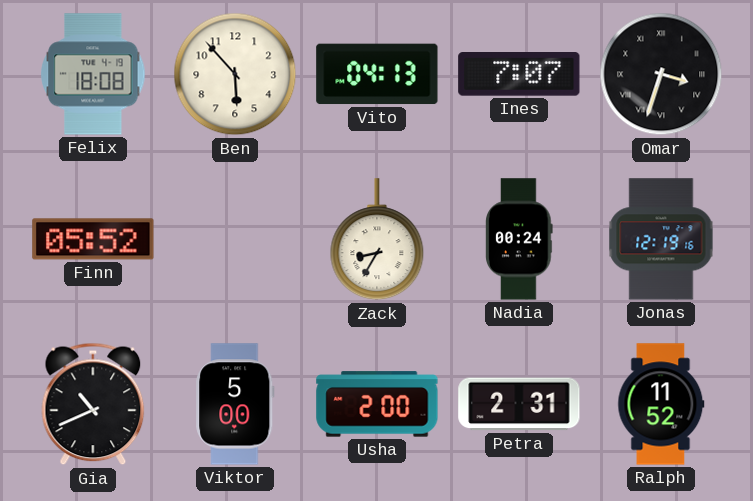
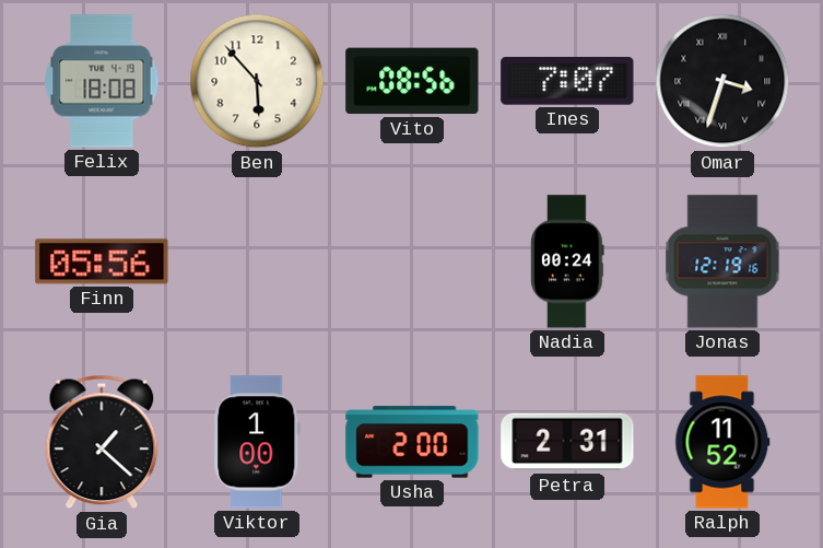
Vito: 04:13 -> 08:56
Finn: 05:52 -> 05:56
Zack: 8:35 -> none
Gia: 10:41 -> 1:22
Viktor: 5:00 -> 1:00
